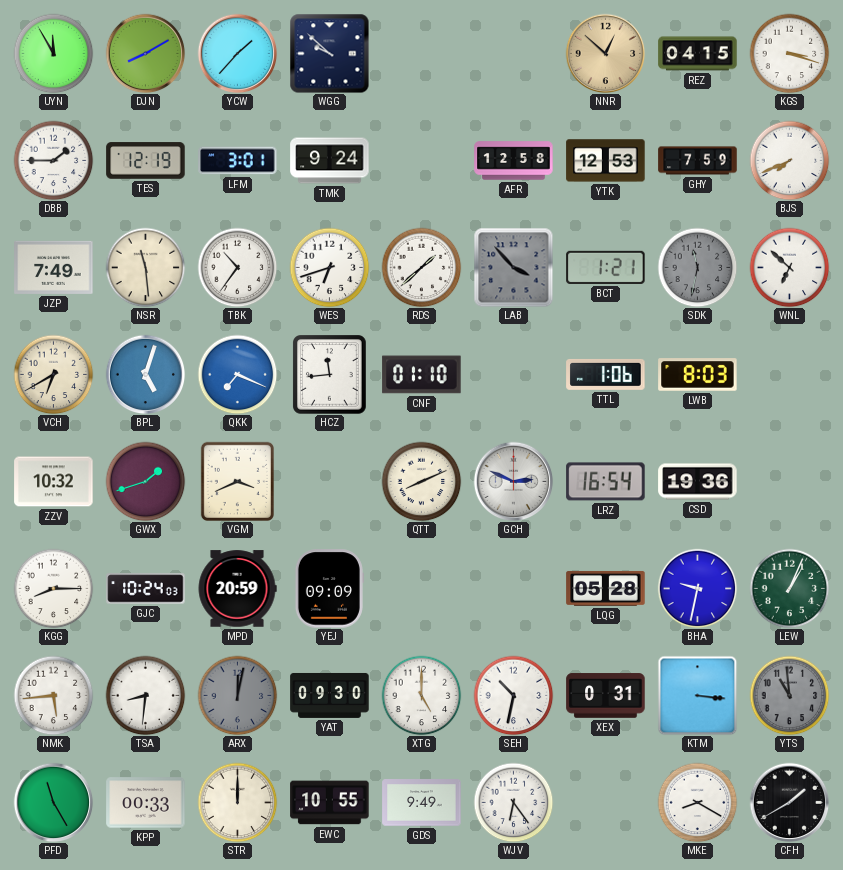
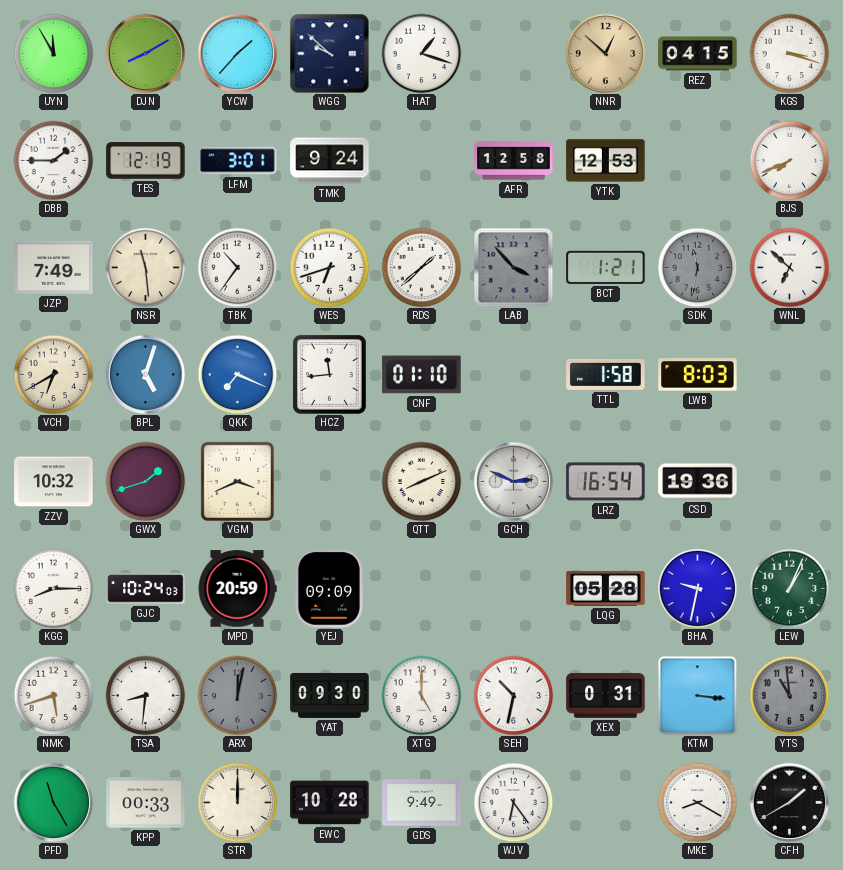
HAT: none -> 1:18
GHY: 7:59 -> none
TTL: 1:06 -> 1:58
NMK: 5:44 -> 5:42
EWC: 10:55 -> 10:28
